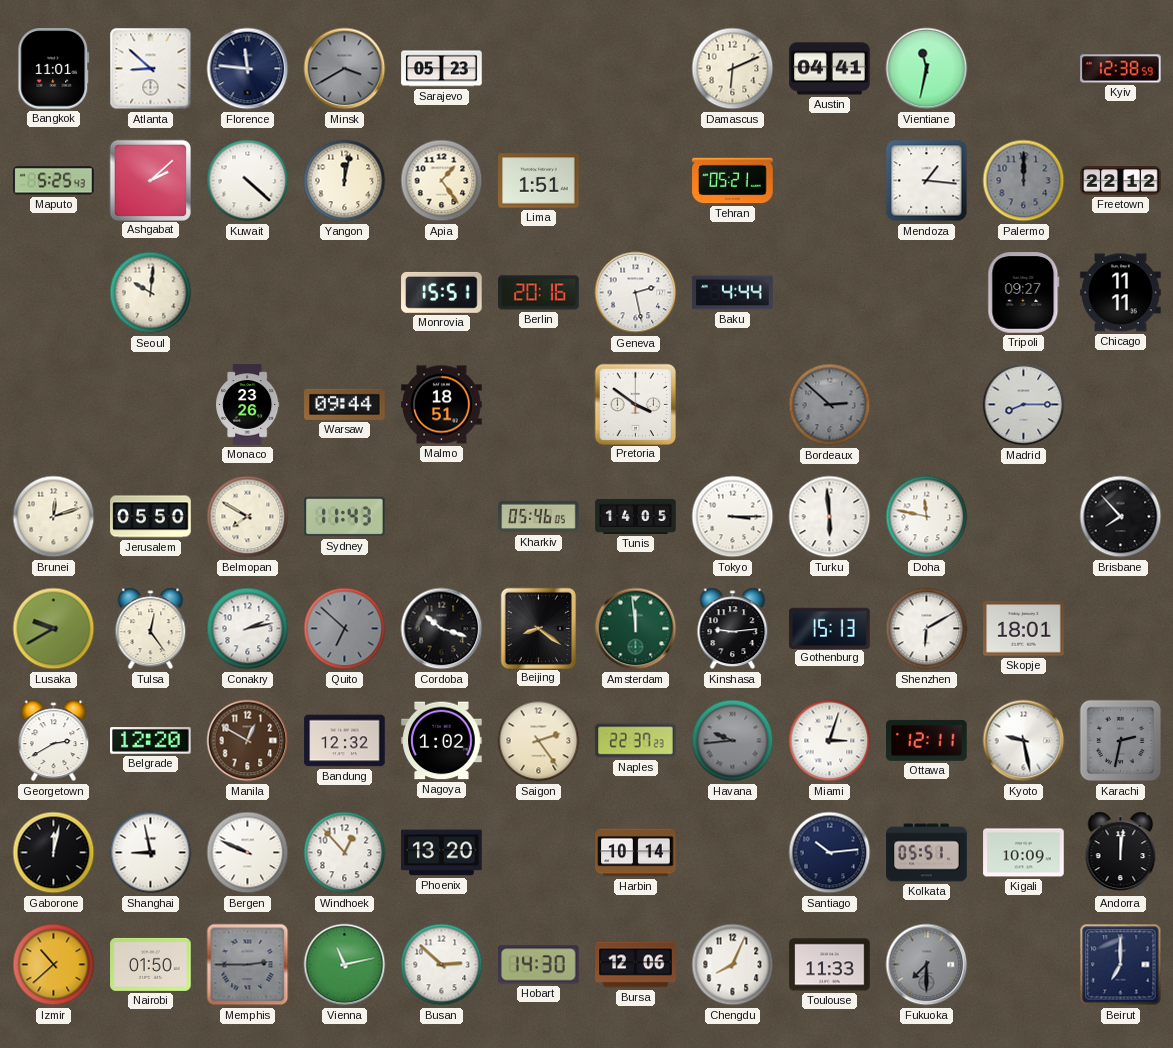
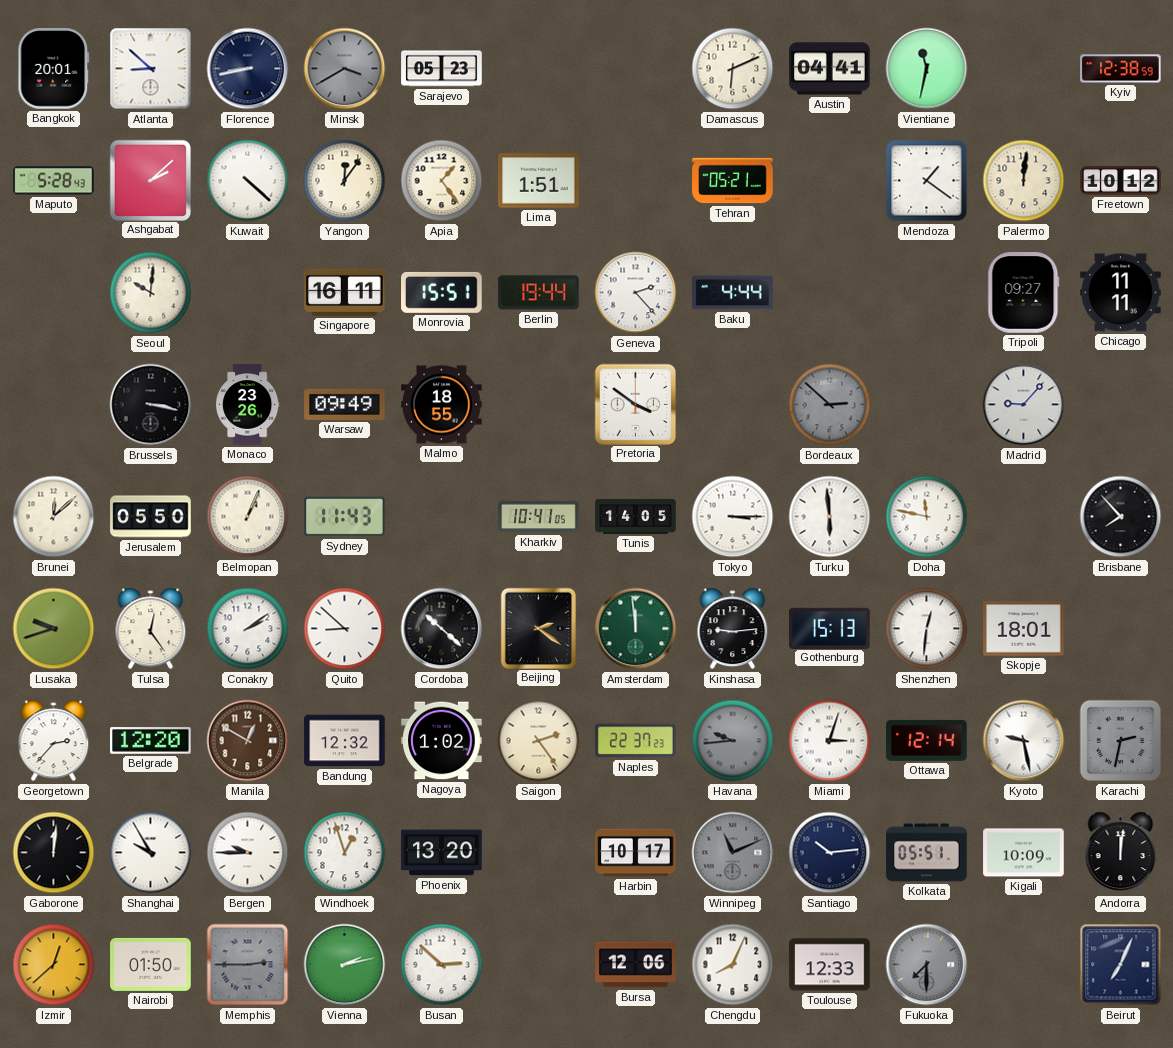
Bangkok: 11:01 -> 20:01
Florence: 11:46 -> 8:43
Maputo: 5:25 -> 5:28
Yangon: 12:02 -> 12:06
Mendoza: 1:16 -> 1:21
Palermo: 12:00 -> 12:01
Palermo dial: grey -> cream
Freetown: 22:12 -> 10:12
Singapore: none -> 16:11
Berlin: 20:16 -> 19:44
Geneva: 2:28 -> 2:23
Brussels: none -> 3:17
Warsaw: 09:44 -> 09:49
Malmo: 18:51 -> 18:55
Madrid: 8:15 -> 9:07
Brunei: 12:12 -> 12:08
Belmopan: 7:50 -> 1:04
Kharkiv: 05:46 -> 10:41
Lusaka: 9:40 -> 9:42
Conakry: 2:13 -> 2:09
Quito: 6:52 -> 8:52
Quito dial: grey -> white
Cordoba: 10:18 -> 10:22
Beijing: 8:21 -> 2:21
Shenzhen: 6:10 -> 12:31
Georgetown: 2:40 -> 2:37
Ottawa: 12:11 -> 12:14
Gaborone: 12:02 -> 12:01
Shanghai: 8:58 -> 9:55
Bergen: 9:49 -> 9:45
Windhoek: 12:53 -> 12:57
Harbin: 10:14 -> 10:17
Winnipeg: none -> 11:11
Izmir: 10:38 -> 12:38
Vienna: 11:13 -> 2:13
Hobart: 14:30 -> none
Toulouse: 11:33 -> 12:33
Beirut: 7:00 -> 7:04
